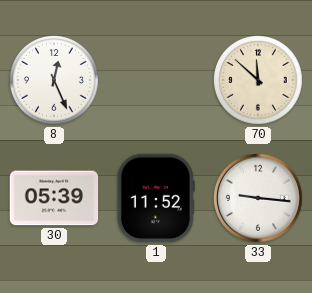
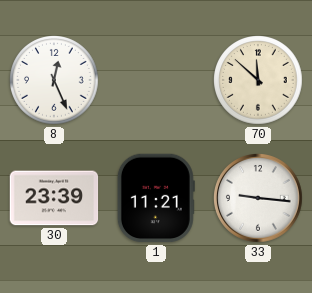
30: 05:39 -> 23:39
1: 11:52 -> 11:21
